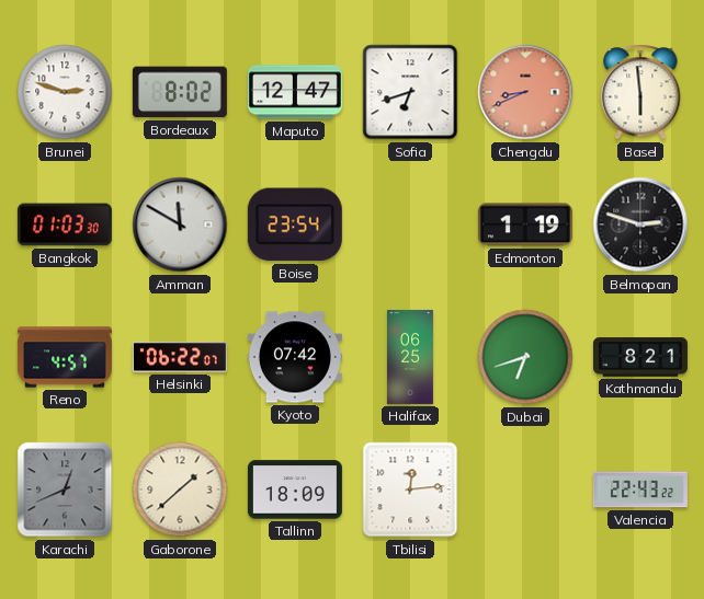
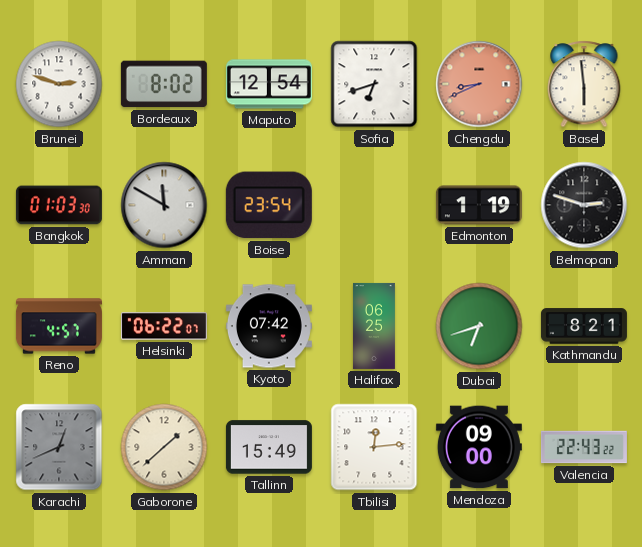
Maputo: 12:47 -> 12:54
Tallinn: 18:09 -> 15:49
Mendoza: none -> 09:00
